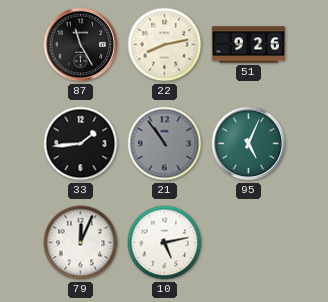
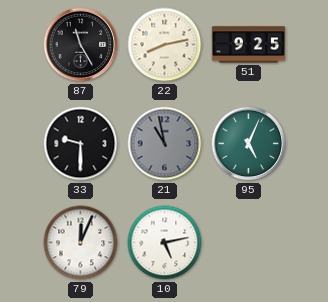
51: 9:26 -> 9:25
33: 1:44 -> 9:30
21: 10:54 -> 10:58
